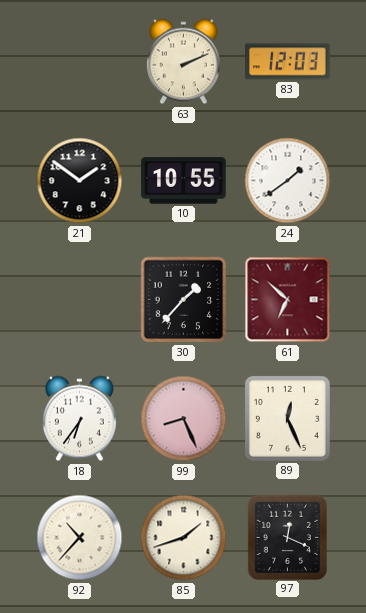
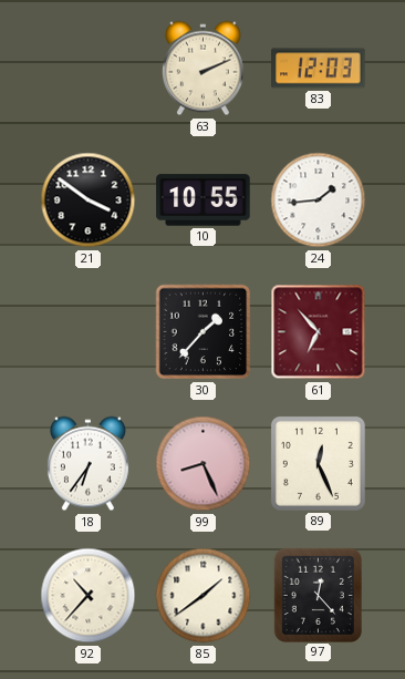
21: 1:51 -> 3:51
24: 1:39 -> 1:44
61: 6:52 -> 6:53
85: 1:42 -> 1:39
97: 12:19 -> 12:23
